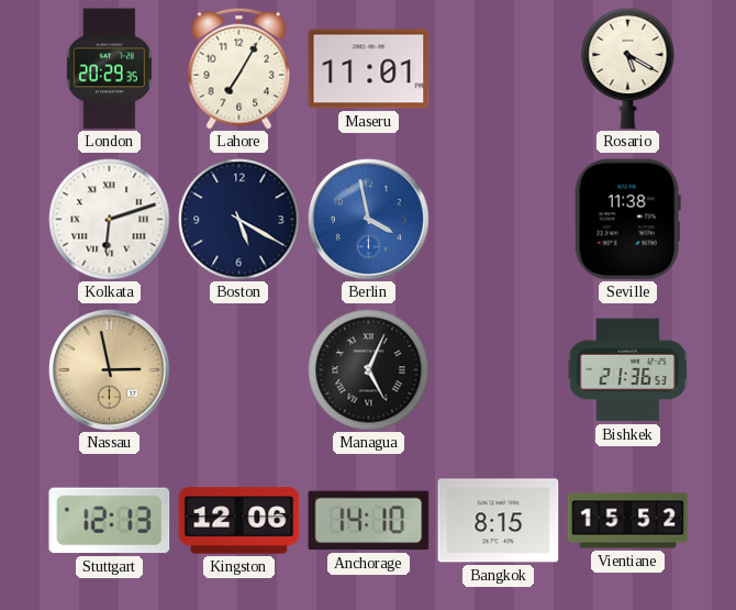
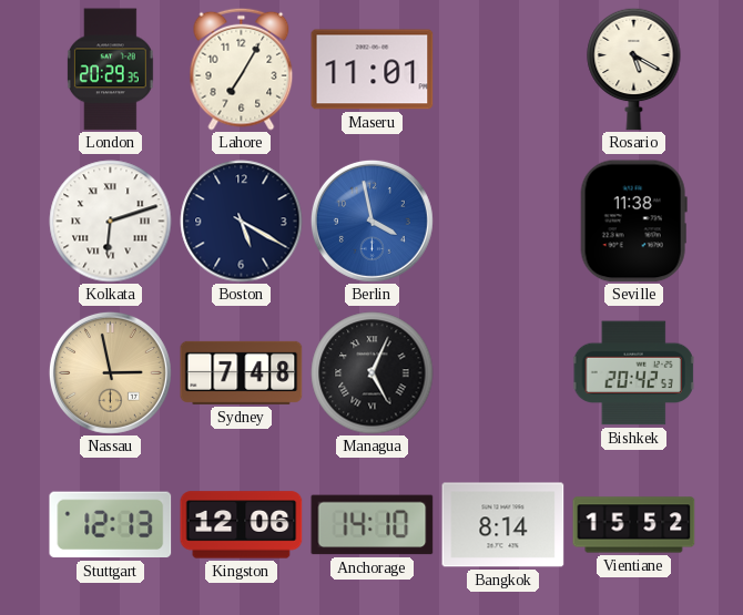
Sydney: none -> 7:48
Bishkek: 21:36 -> 20:42
Bangkok: 8:15 -> 8:14
